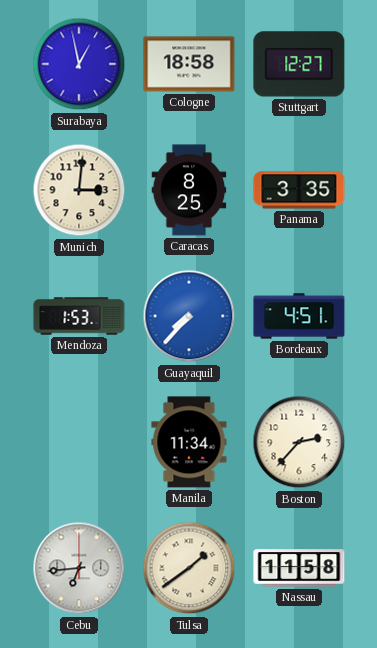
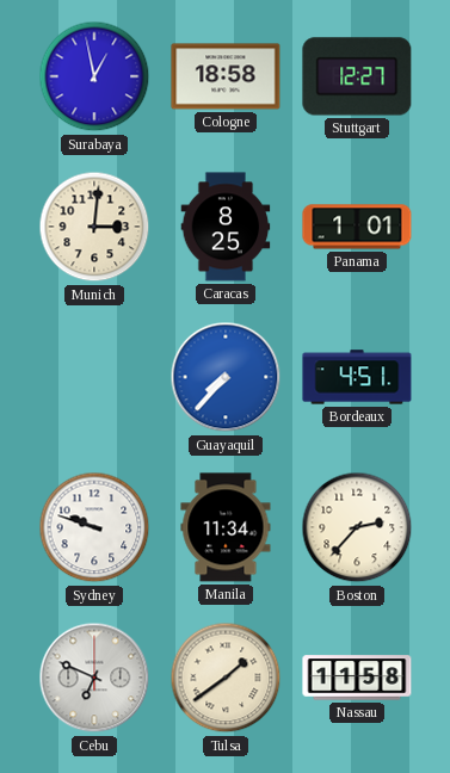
Panama: 3:35 -> 1:01
Mendoza: 1:53 -> none
Sydney: none -> 9:48
Cebu: 6:44 -> 6:49
